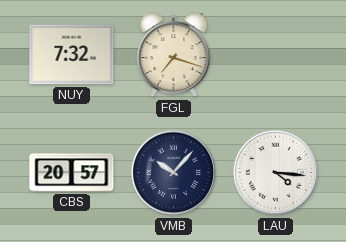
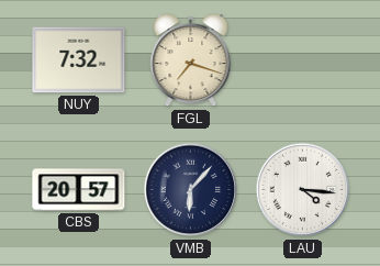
VMB: 10:07 -> 6:07
